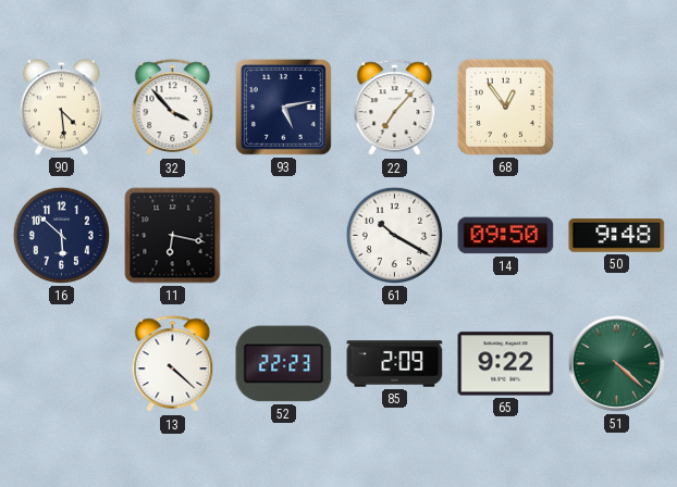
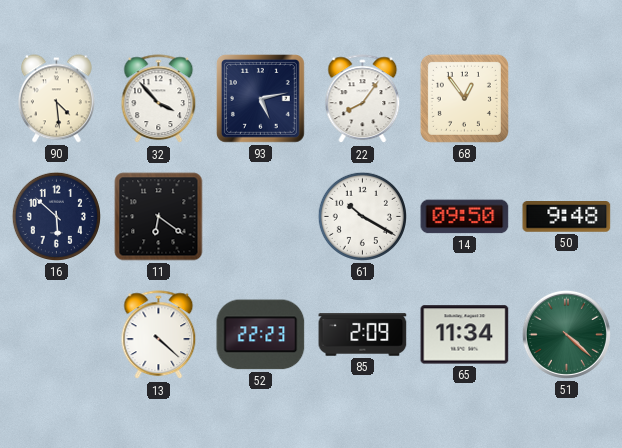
22: 7:07 -> 8:06
11: 6:17 -> 6:21
65: 9:22 -> 11:34
